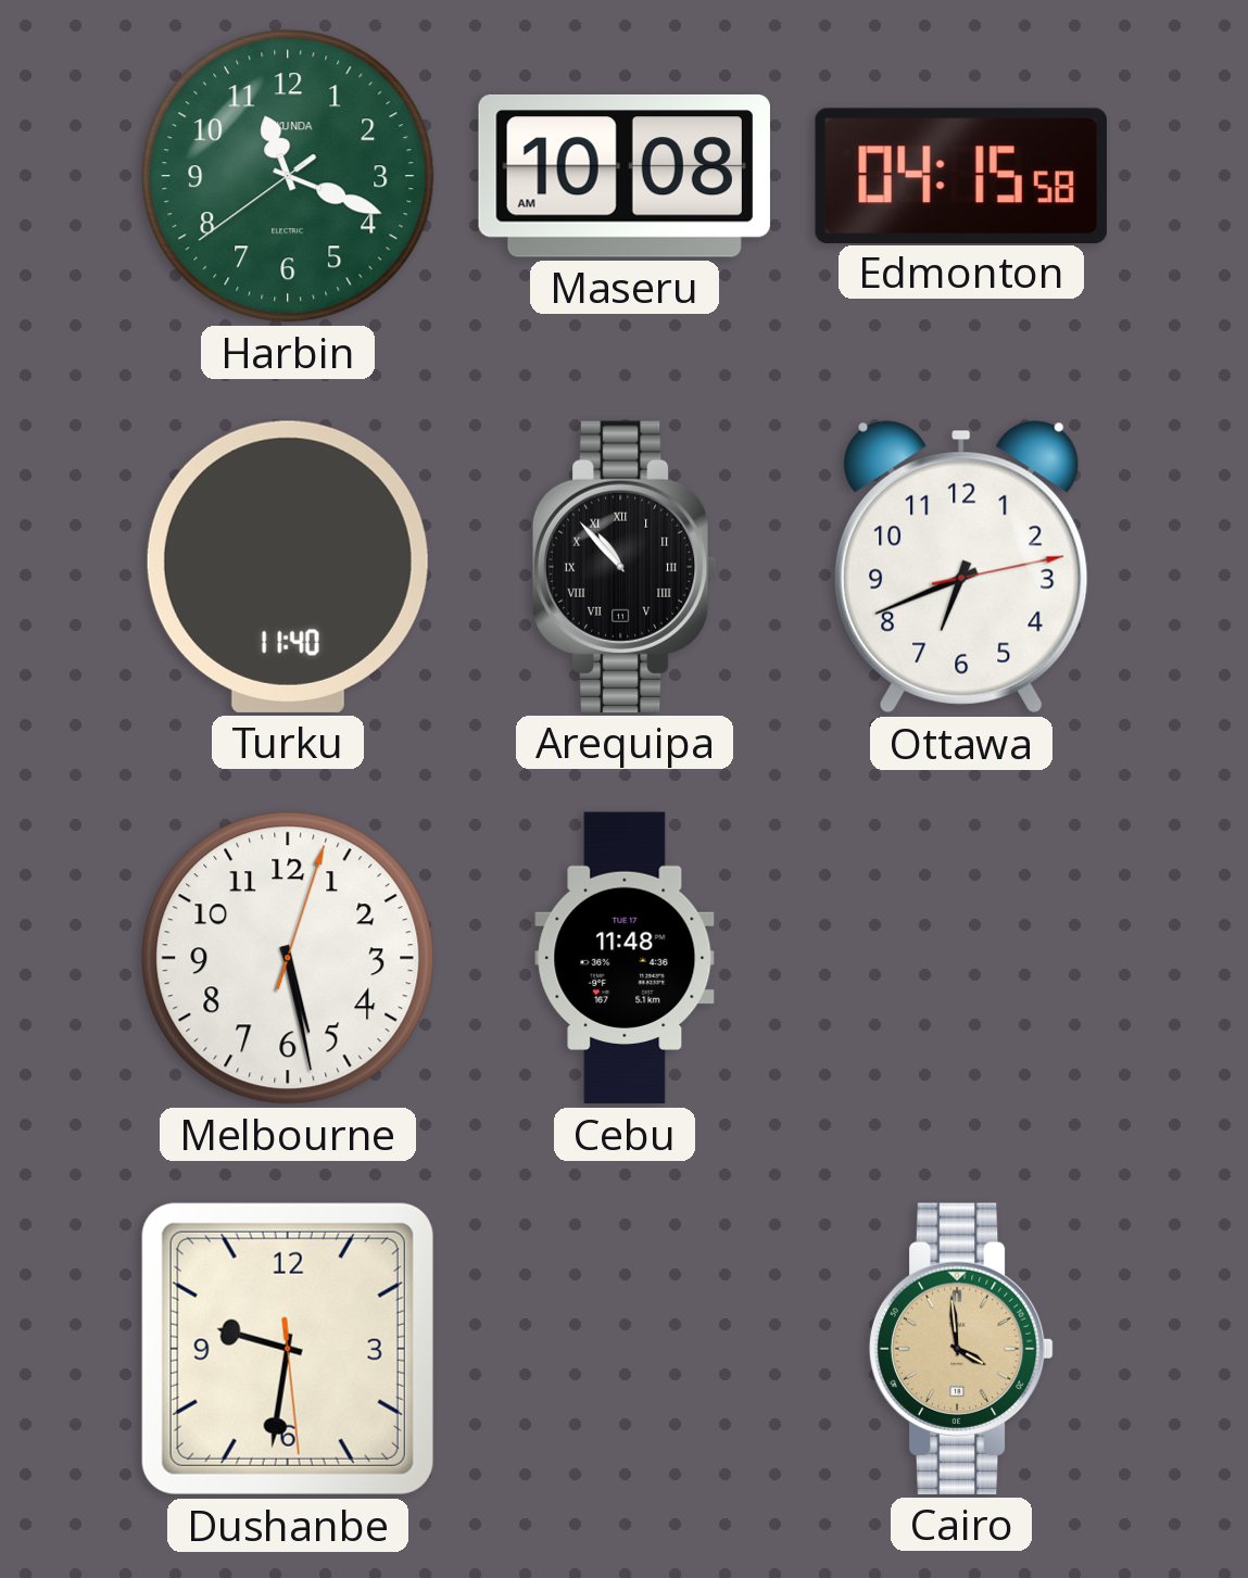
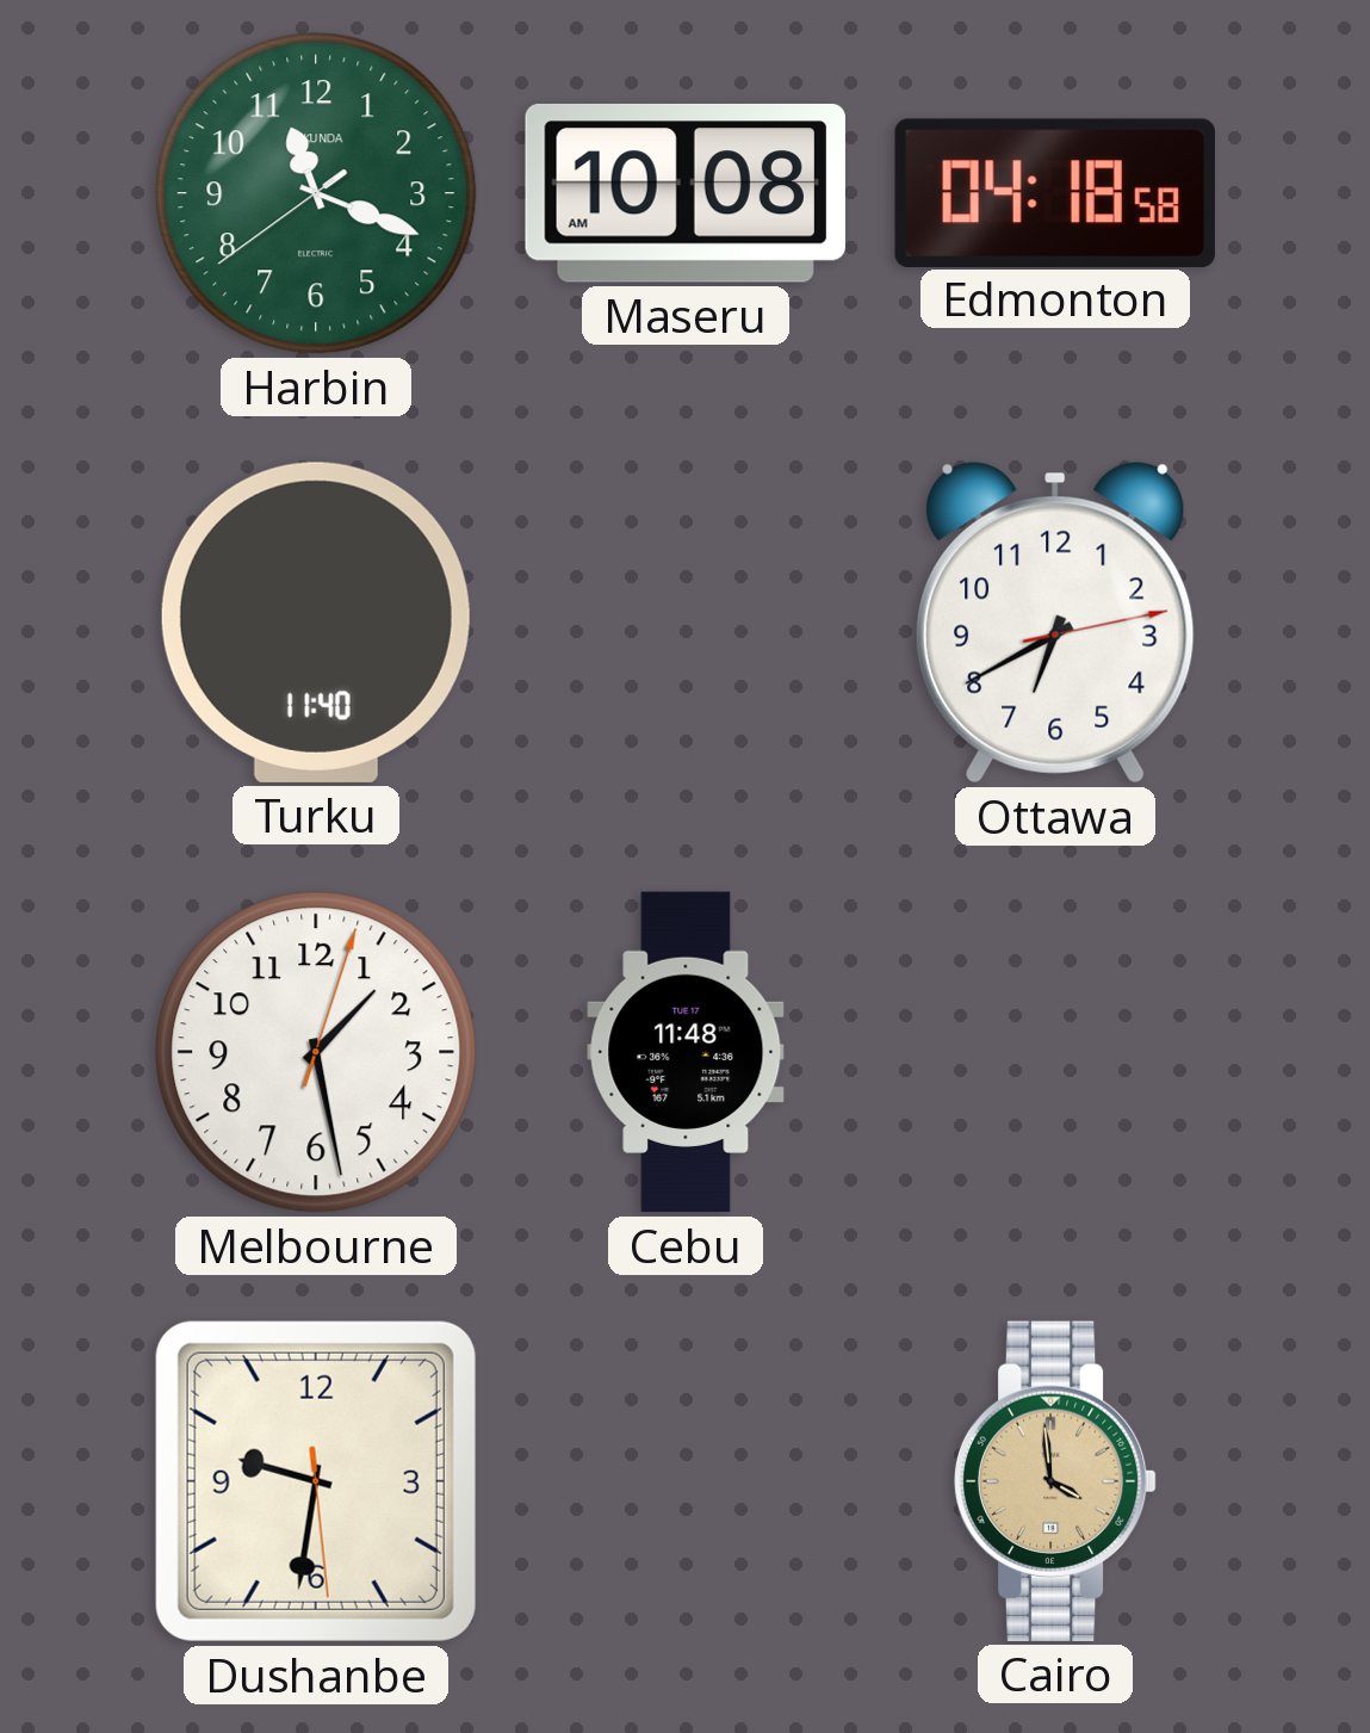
Edmonton: 04:15 -> 04:18
Arequipa: 10:53 -> none
Ottawa: 6:41 -> 6:40
Melbourne: 5:28 -> 1:28
